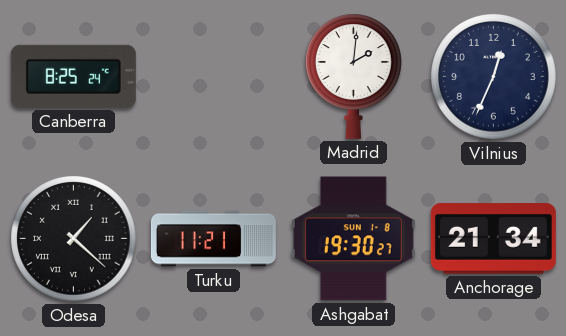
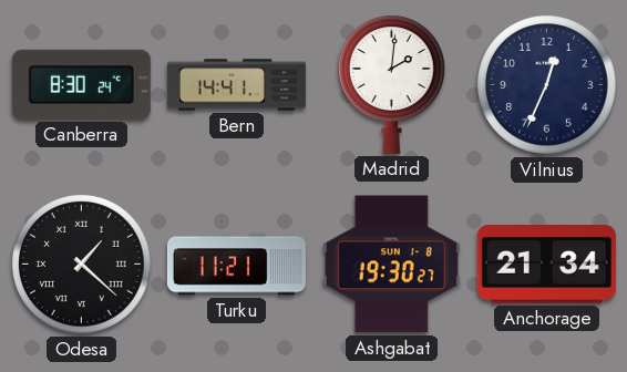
Canberra: 8:25 -> 8:30
Bern: none -> 14:41
